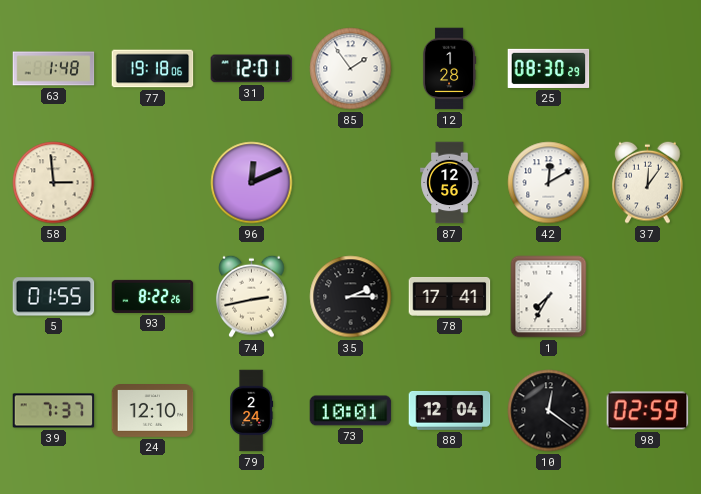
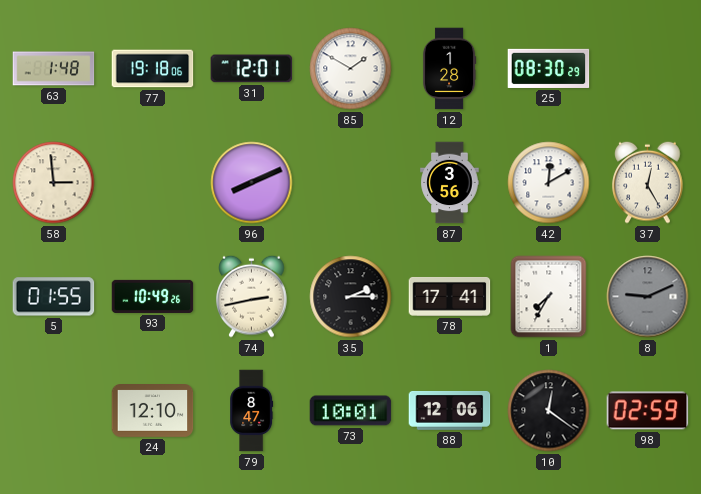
85: 1:54 -> 1:50
96: 12:11 -> 8:11
87: 12:56 -> 3:56
37: 12:06 -> 12:25
93: 8:22 -> 10:49
8: none -> 9:11
39: 7:37 -> none
79: 2:24 -> 8:47
88: 12:04 -> 12:06
